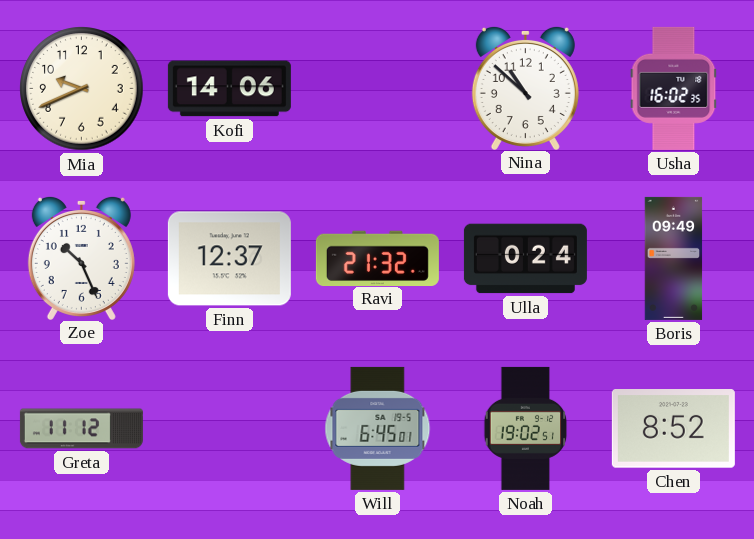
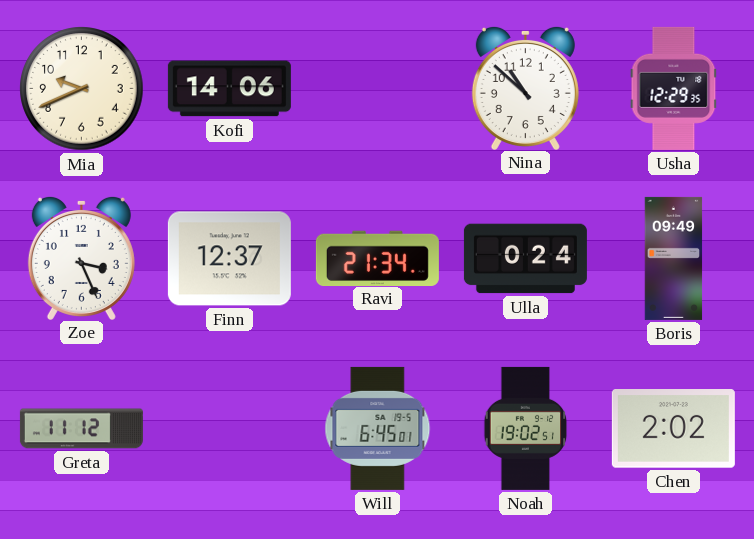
Usha: 16:02 -> 12:29
Zoe: 10:26 -> 3:26
Ravi: 21:32 -> 21:34
Chen: 8:52 -> 2:02
